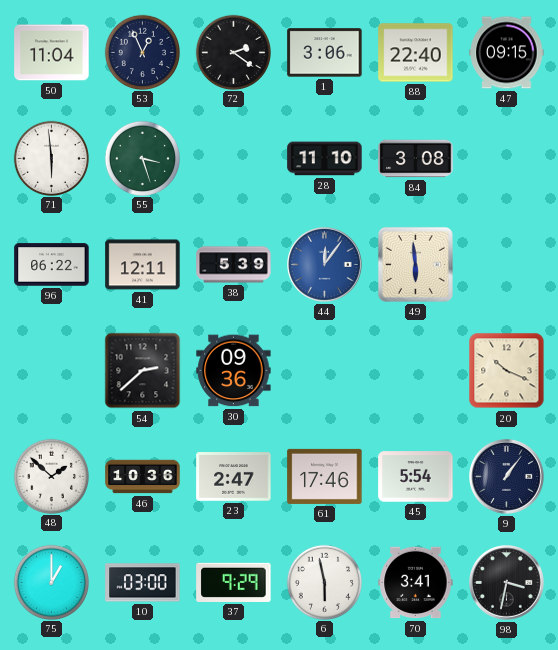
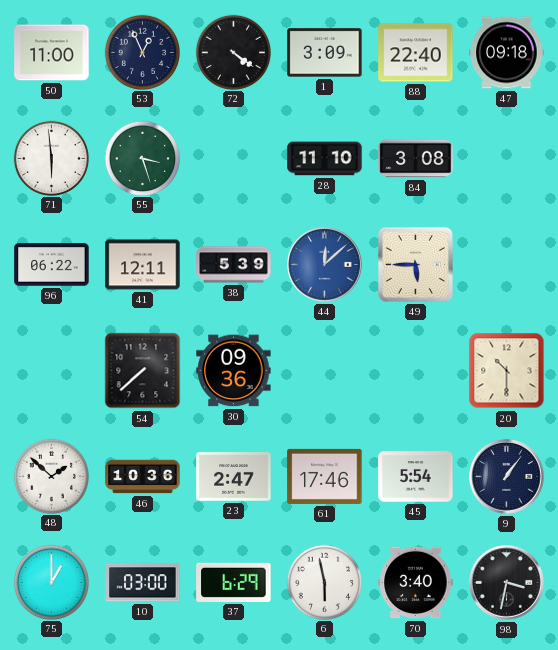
50: 11:04 -> 11:00
72: 2:21 -> 4:21
1: 3:06 -> 3:09
47: 09:15 -> 09:18
44: 12:06 -> 12:08
49: 5:59 -> 5:45
54: 2:38 -> 7:38
20: 10:19 -> 10:30
37: 9:29 -> 6:29
70: 3:41 -> 3:40
